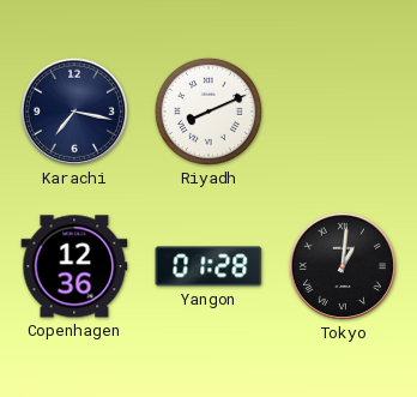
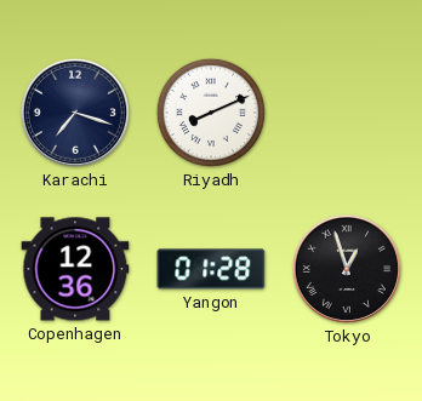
Karachi: 7:17 -> 7:18
Tokyo: 1:01 -> 12:57
